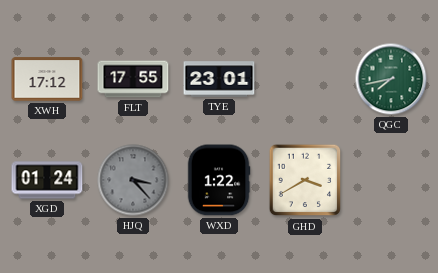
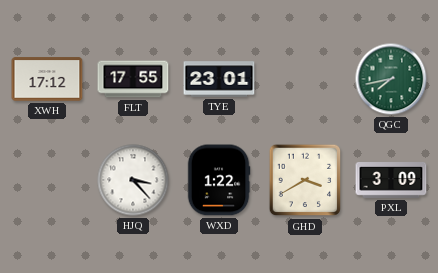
XGD: 01:24 -> none
HJQ dial: grey -> white
PXL: none -> 3:09
